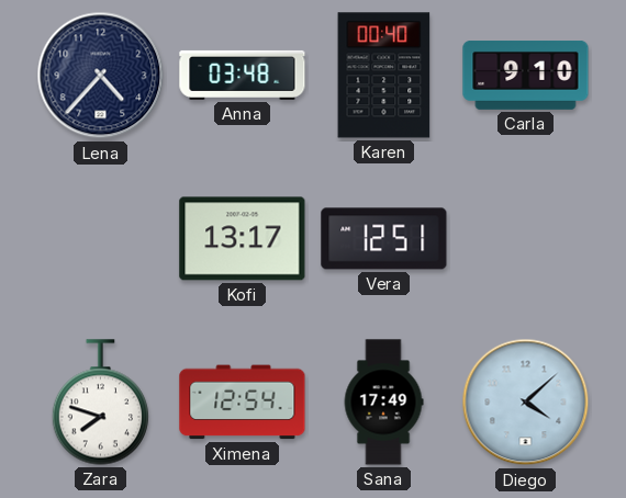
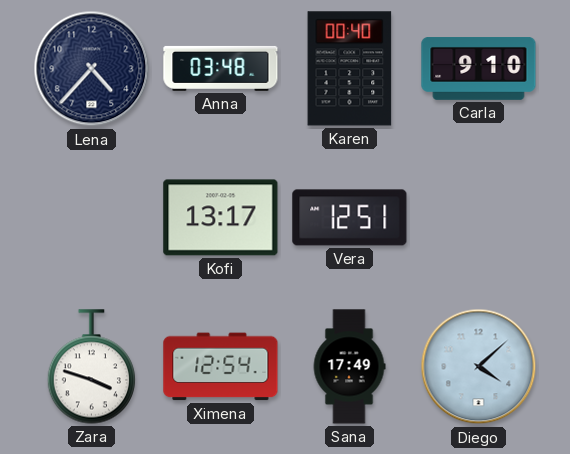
Zara: 7:48 -> 3:48
